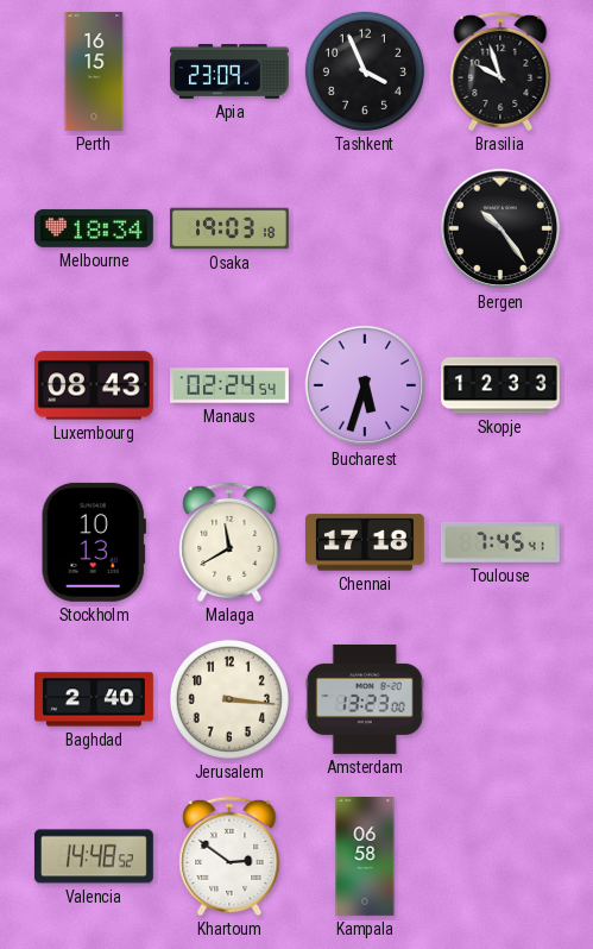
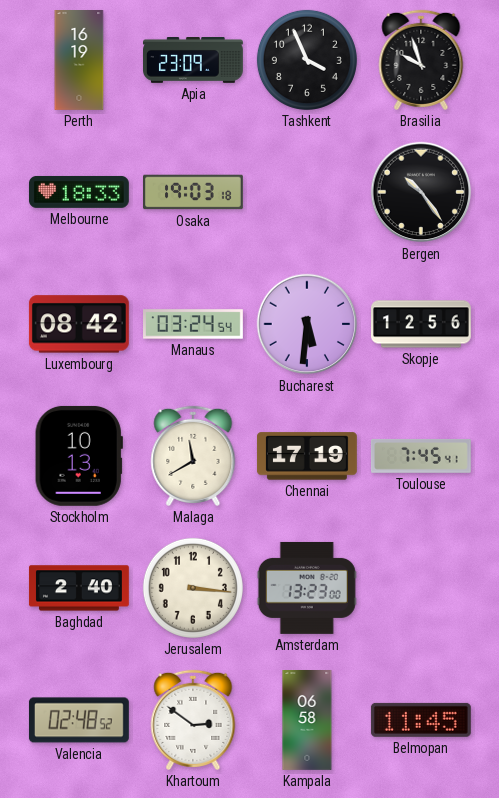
Perth: 16:15 -> 16:19
Melbourne: 18:34 -> 18:33
Luxembourg: 08:43 -> 08:42
Manaus: 02:24 -> 03:24
Bucharest: 5:33 -> 5:31
Skopje: 12:33 -> 12:56
Chennai: 17:18 -> 17:19
Valencia: 14:48 -> 02:48
Belmopan: none -> 11:45
